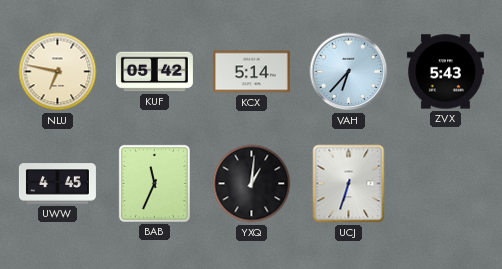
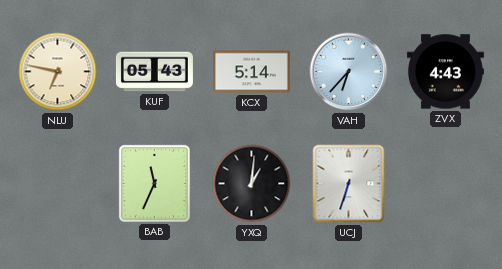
KUF: 05:42 -> 05:43
ZVX: 5:43 -> 4:43
UWW: 4:45 -> none
